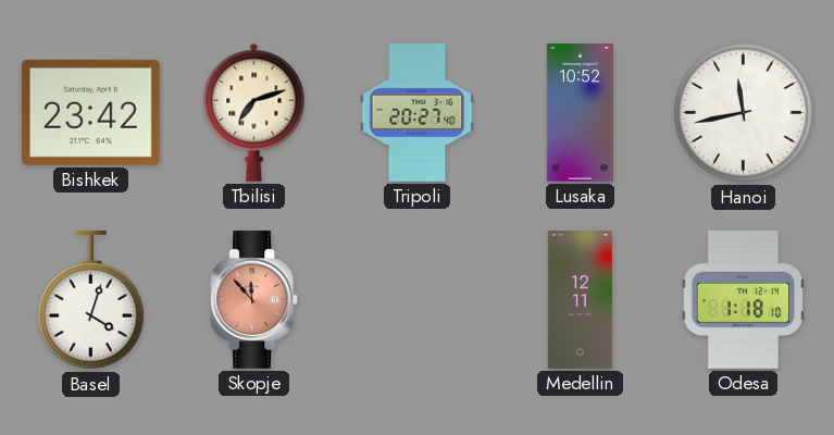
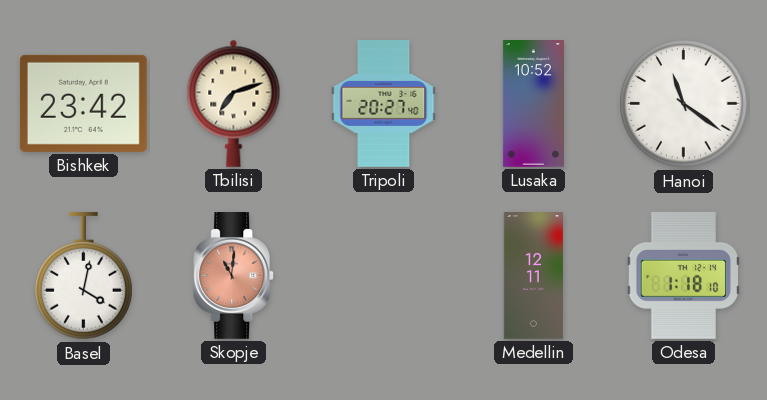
Hanoi: 11:43 -> 11:21
Basel: 4:03 -> 4:02
Skopje: 11:53 -> 11:01
